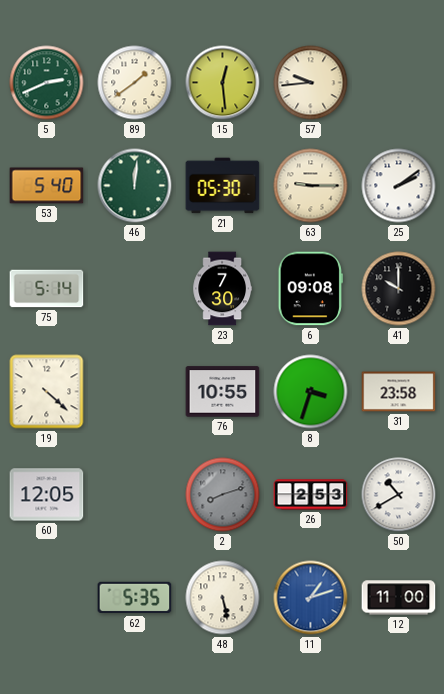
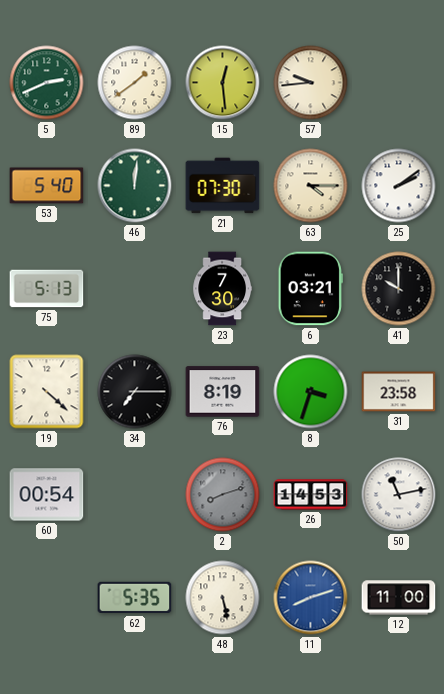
21: 05:30 -> 07:30
63: 9:15 -> 4:15
75: 5:14 -> 5:13
6: 09:08 -> 03:21
34: none -> 7:15
76: 10:55 -> 8:19
60: 12:05 -> 00:54
26: 2:53 -> 14:53
50: 10:40 -> 11:13
11: 1:12 -> 8:12
